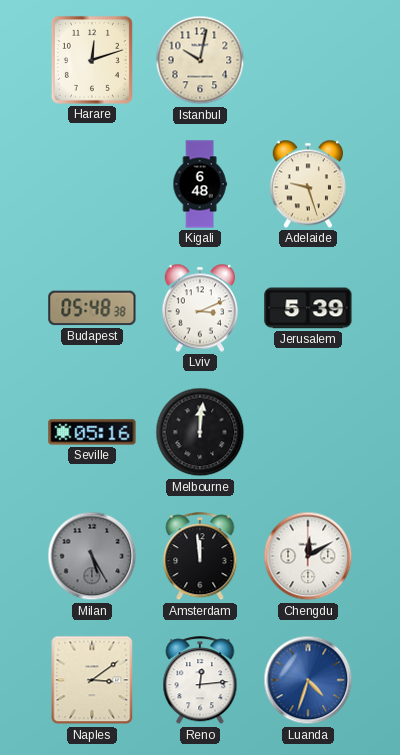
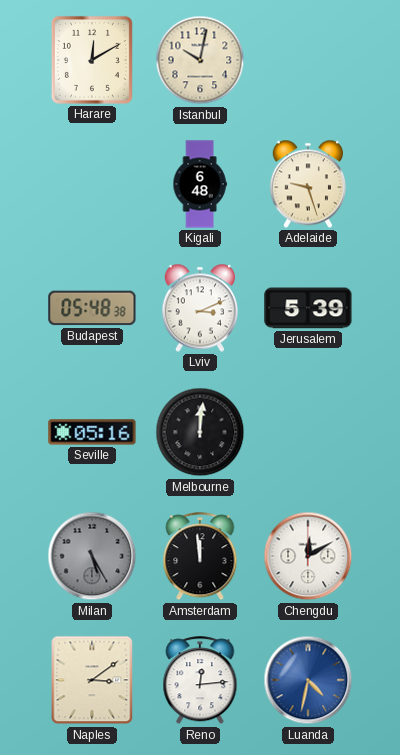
Harare: 12:12 -> 12:10
Luanda: 4:33 -> 4:32
